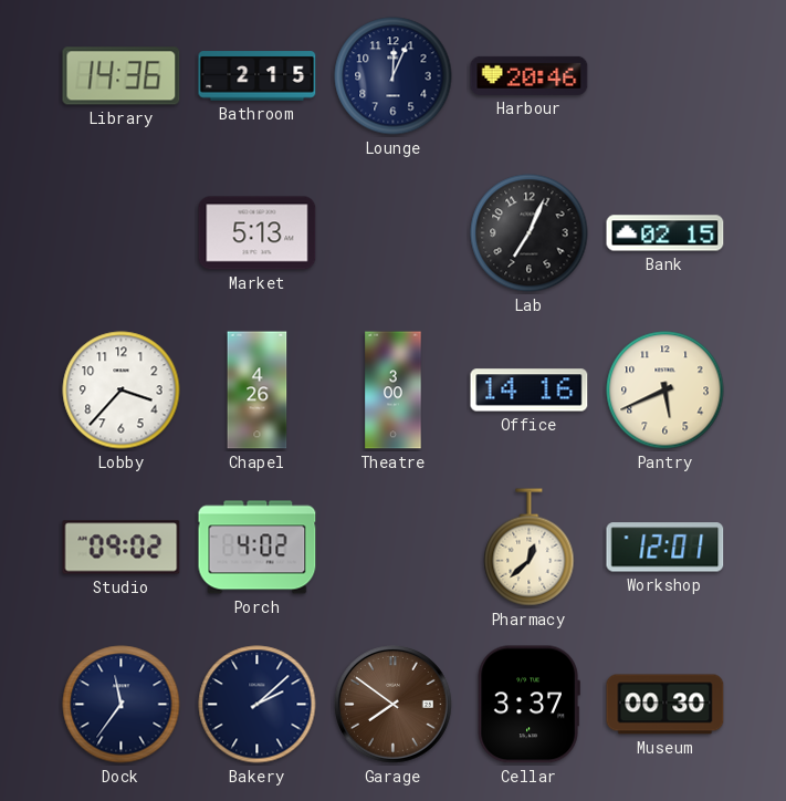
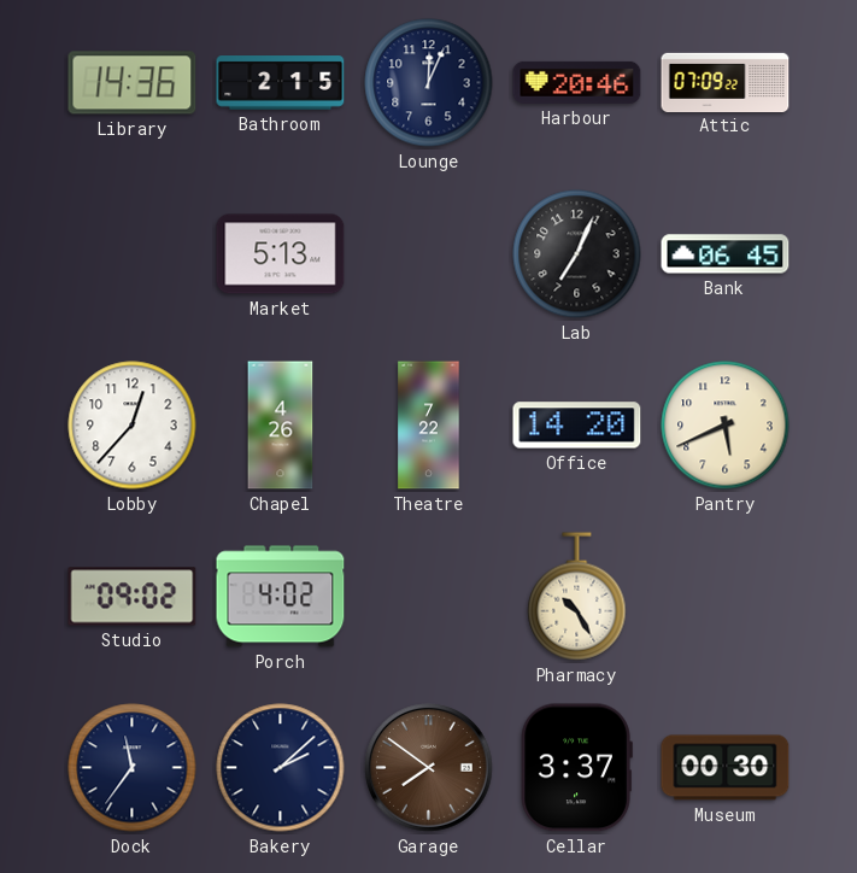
Attic: none -> 07:09
Bank: 02:15 -> 06:45
Lobby: 3:37 -> 12:37
Theatre: 3:00 -> 7:22
Office: 14:16 -> 14:20
Pharmacy: 12:38 -> 10:25
Workshop: 12:01 -> none
